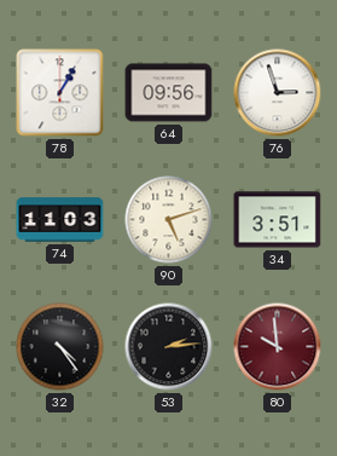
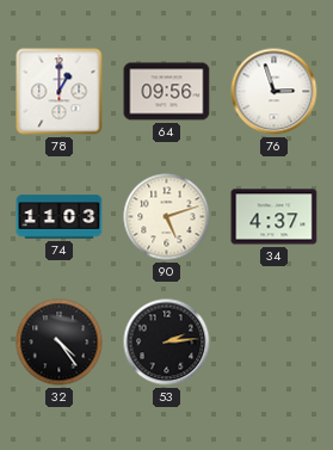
78: 1:05 -> 1:00
34: 3:51 -> 4:37
80: 9:59 -> none
